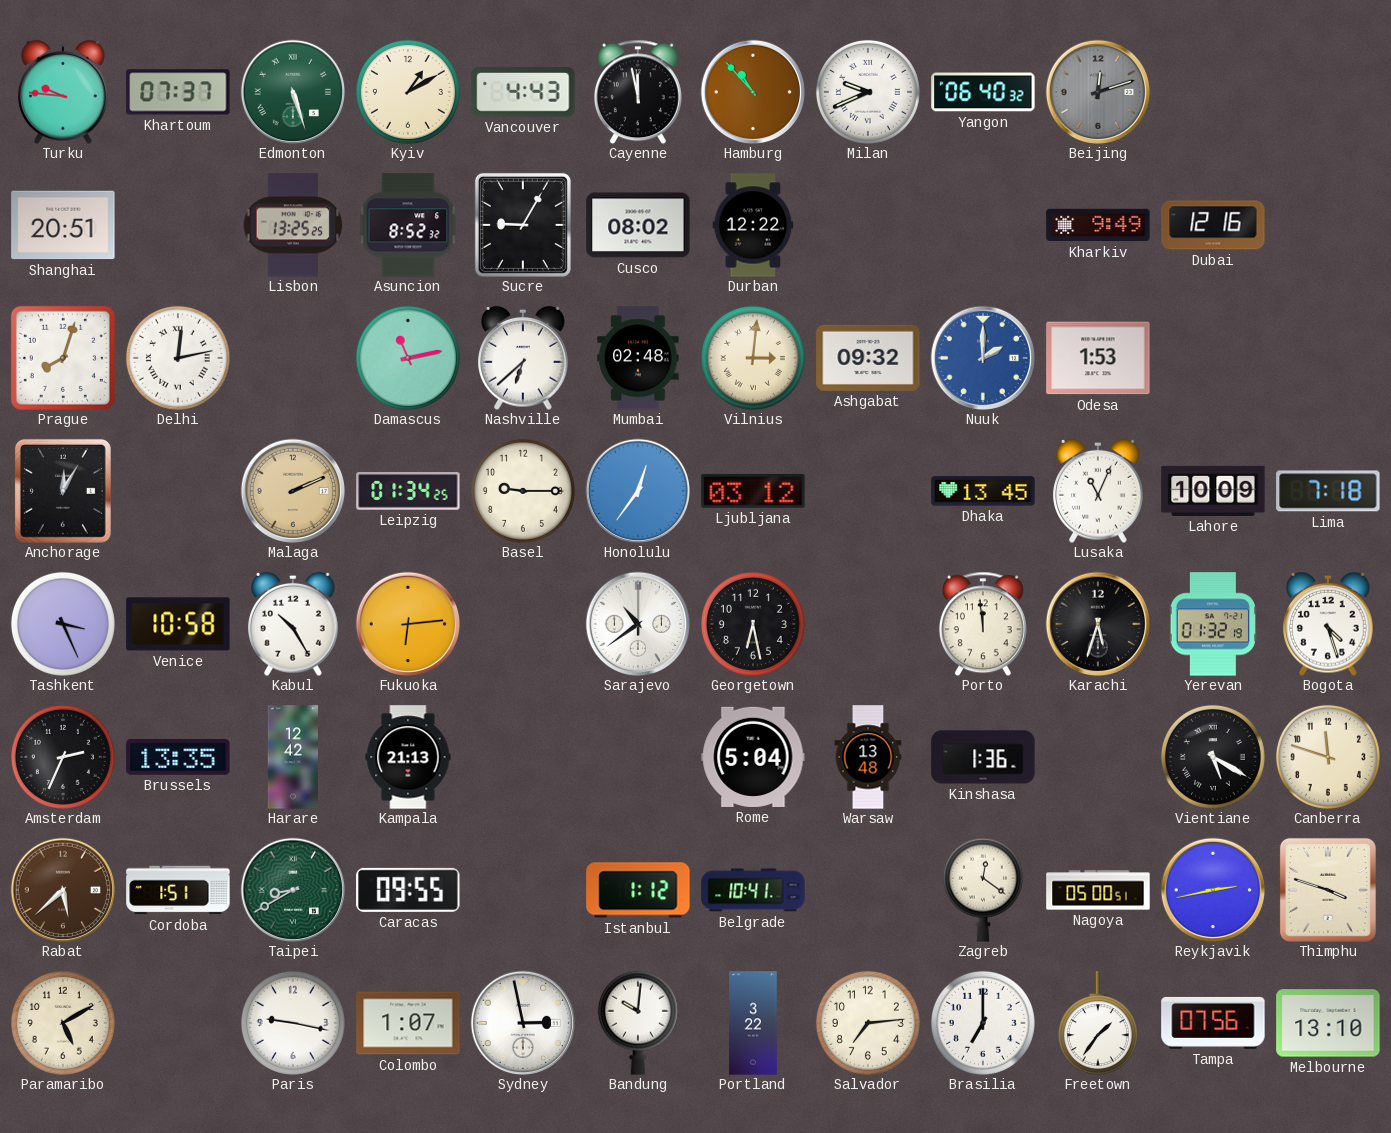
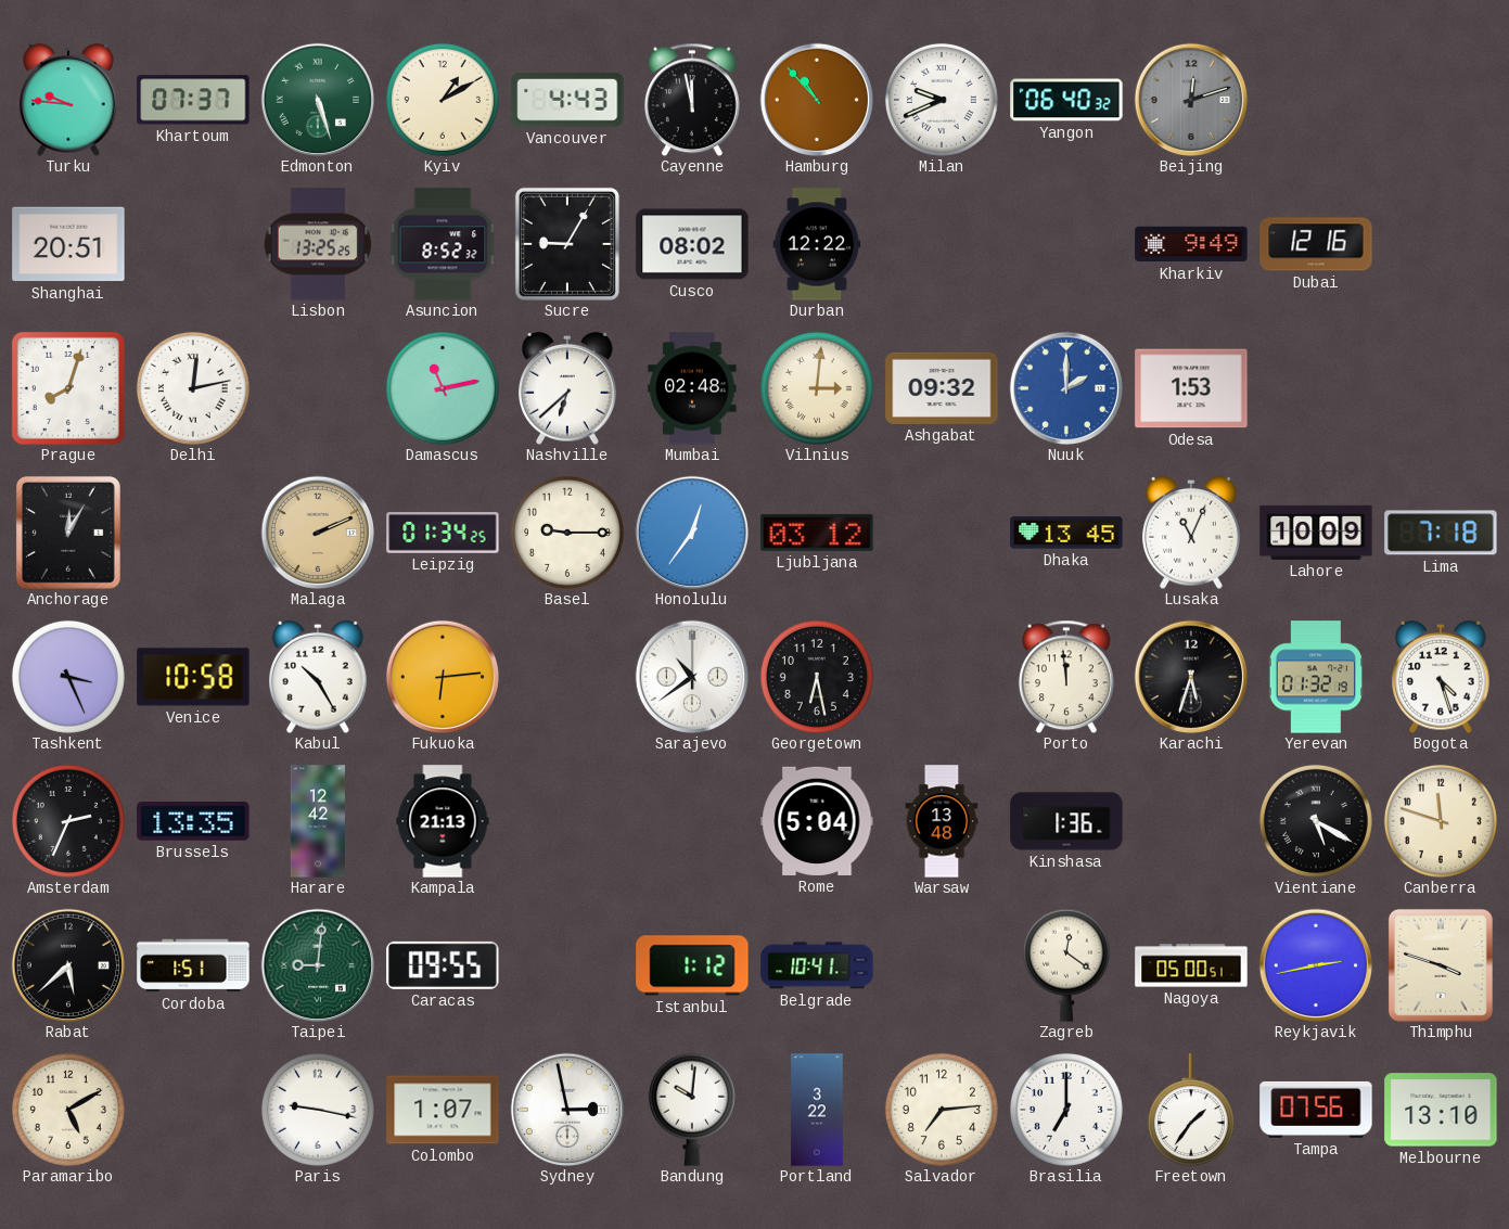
Rabat dial: brown -> black
Taipei: 8:40 -> 9:01
